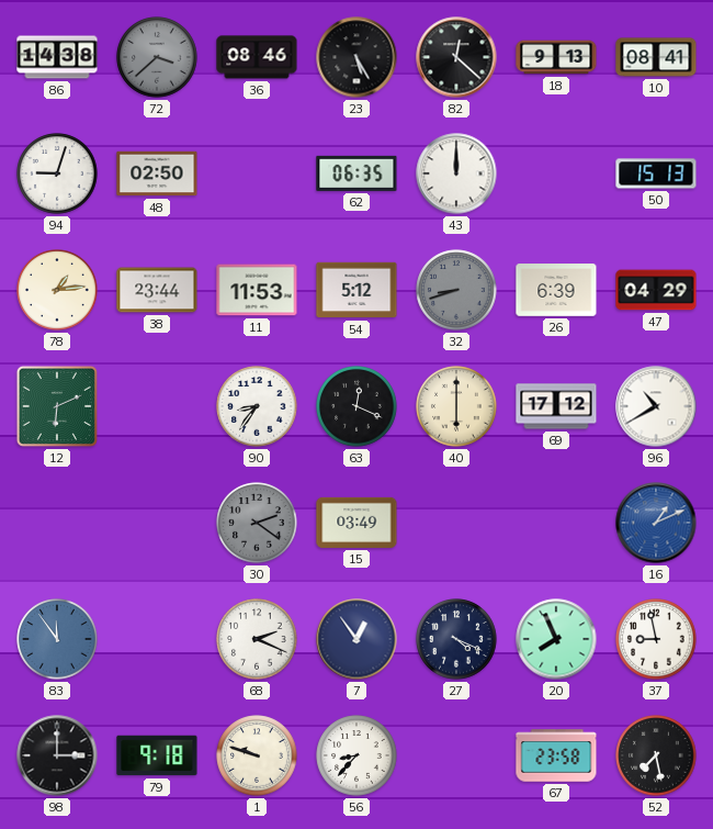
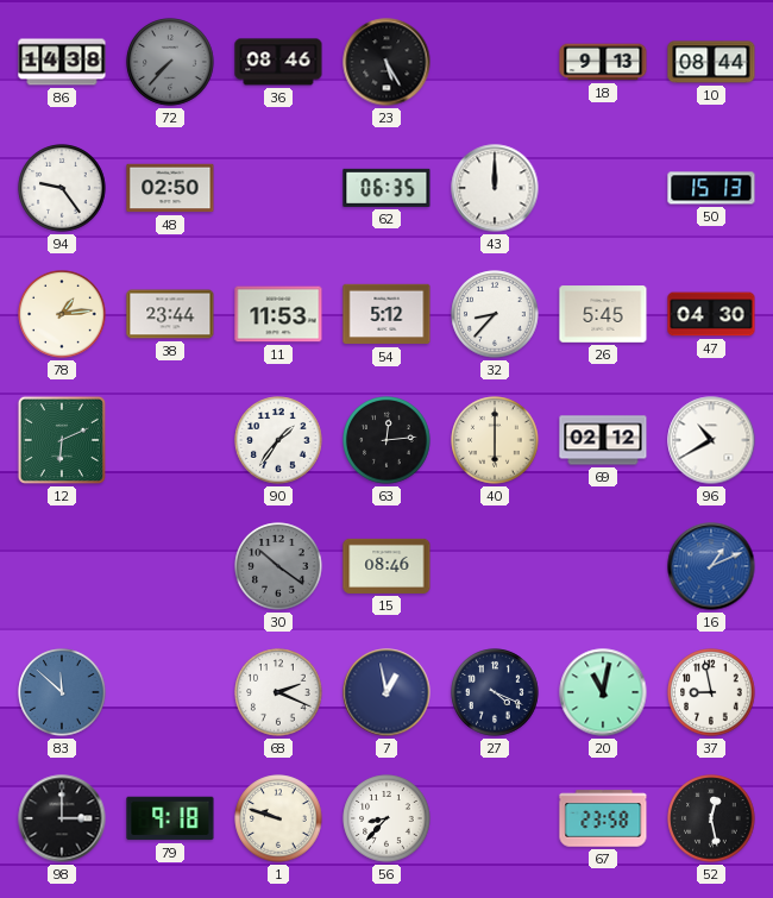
72: 3:38 -> 7:37
82: 12:22 -> none
10: 08:41 -> 08:44
94: 9:03 -> 9:24
32: 8:42 -> 8:37
32 dial: grey -> white
26: 6:39 -> 5:45
47: 04:29 -> 04:30
90: 8:36 -> 1:36
63: 12:19 -> 12:14
69: 17:12 -> 02:12
30: 2:21 -> 10:21
15: 03:49 -> 08:46
83: 11:54 -> 11:52
7: 12:54 -> 12:58
20: 7:56 -> 11:02
52: 7:28 -> 12:28
